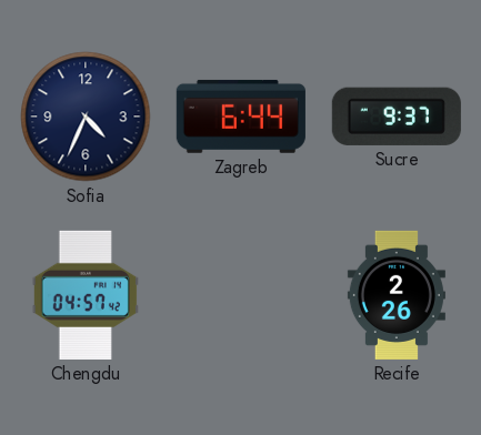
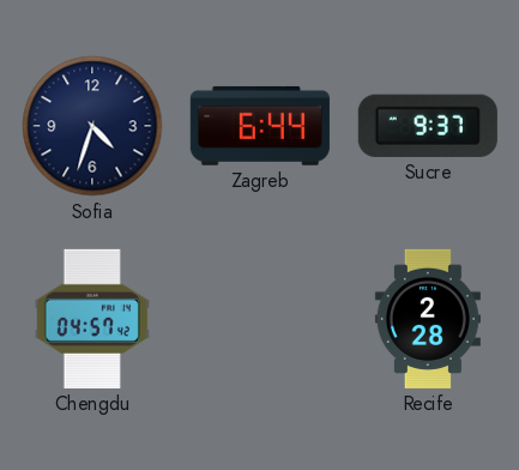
Sofia: 4:34 -> 4:33
Recife: 2:26 -> 2:28
